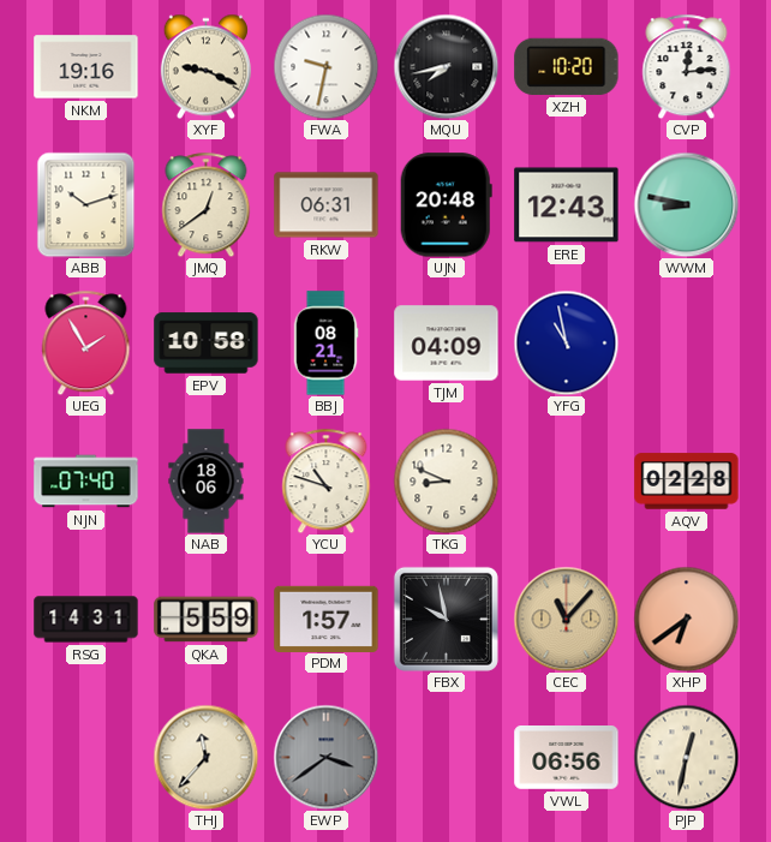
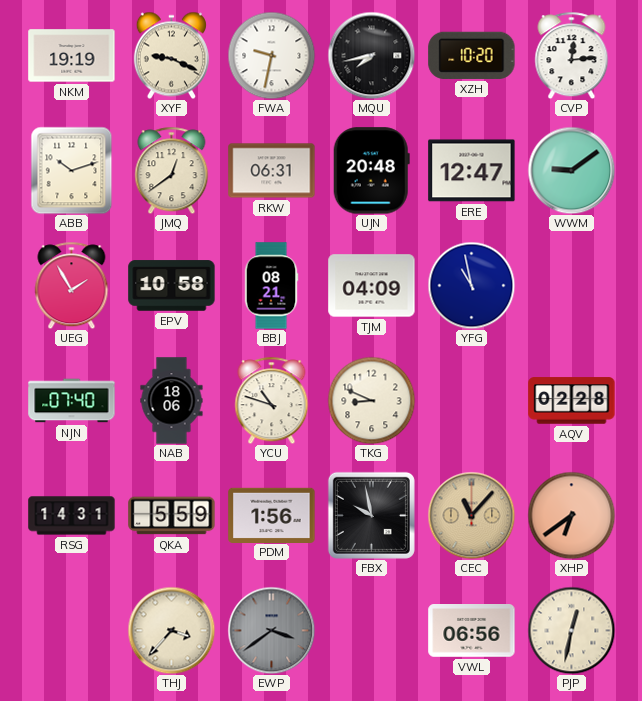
NKM: 19:16 -> 19:19
ERE: 12:43 -> 12:47
WWM: 8:47 -> 9:09
PDM: 1:57 -> 1:56
THJ: 11:37 -> 3:37
